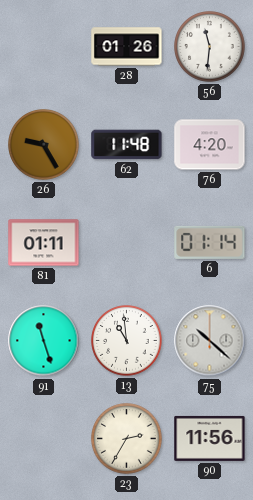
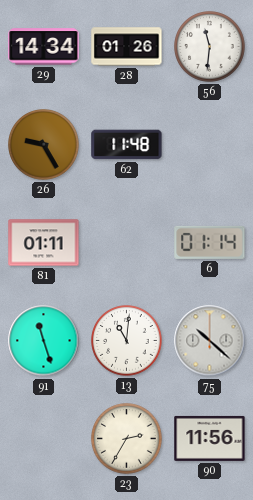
29: none -> 14:34
76: 4:20 -> none
13: 10:59 -> 11:01
